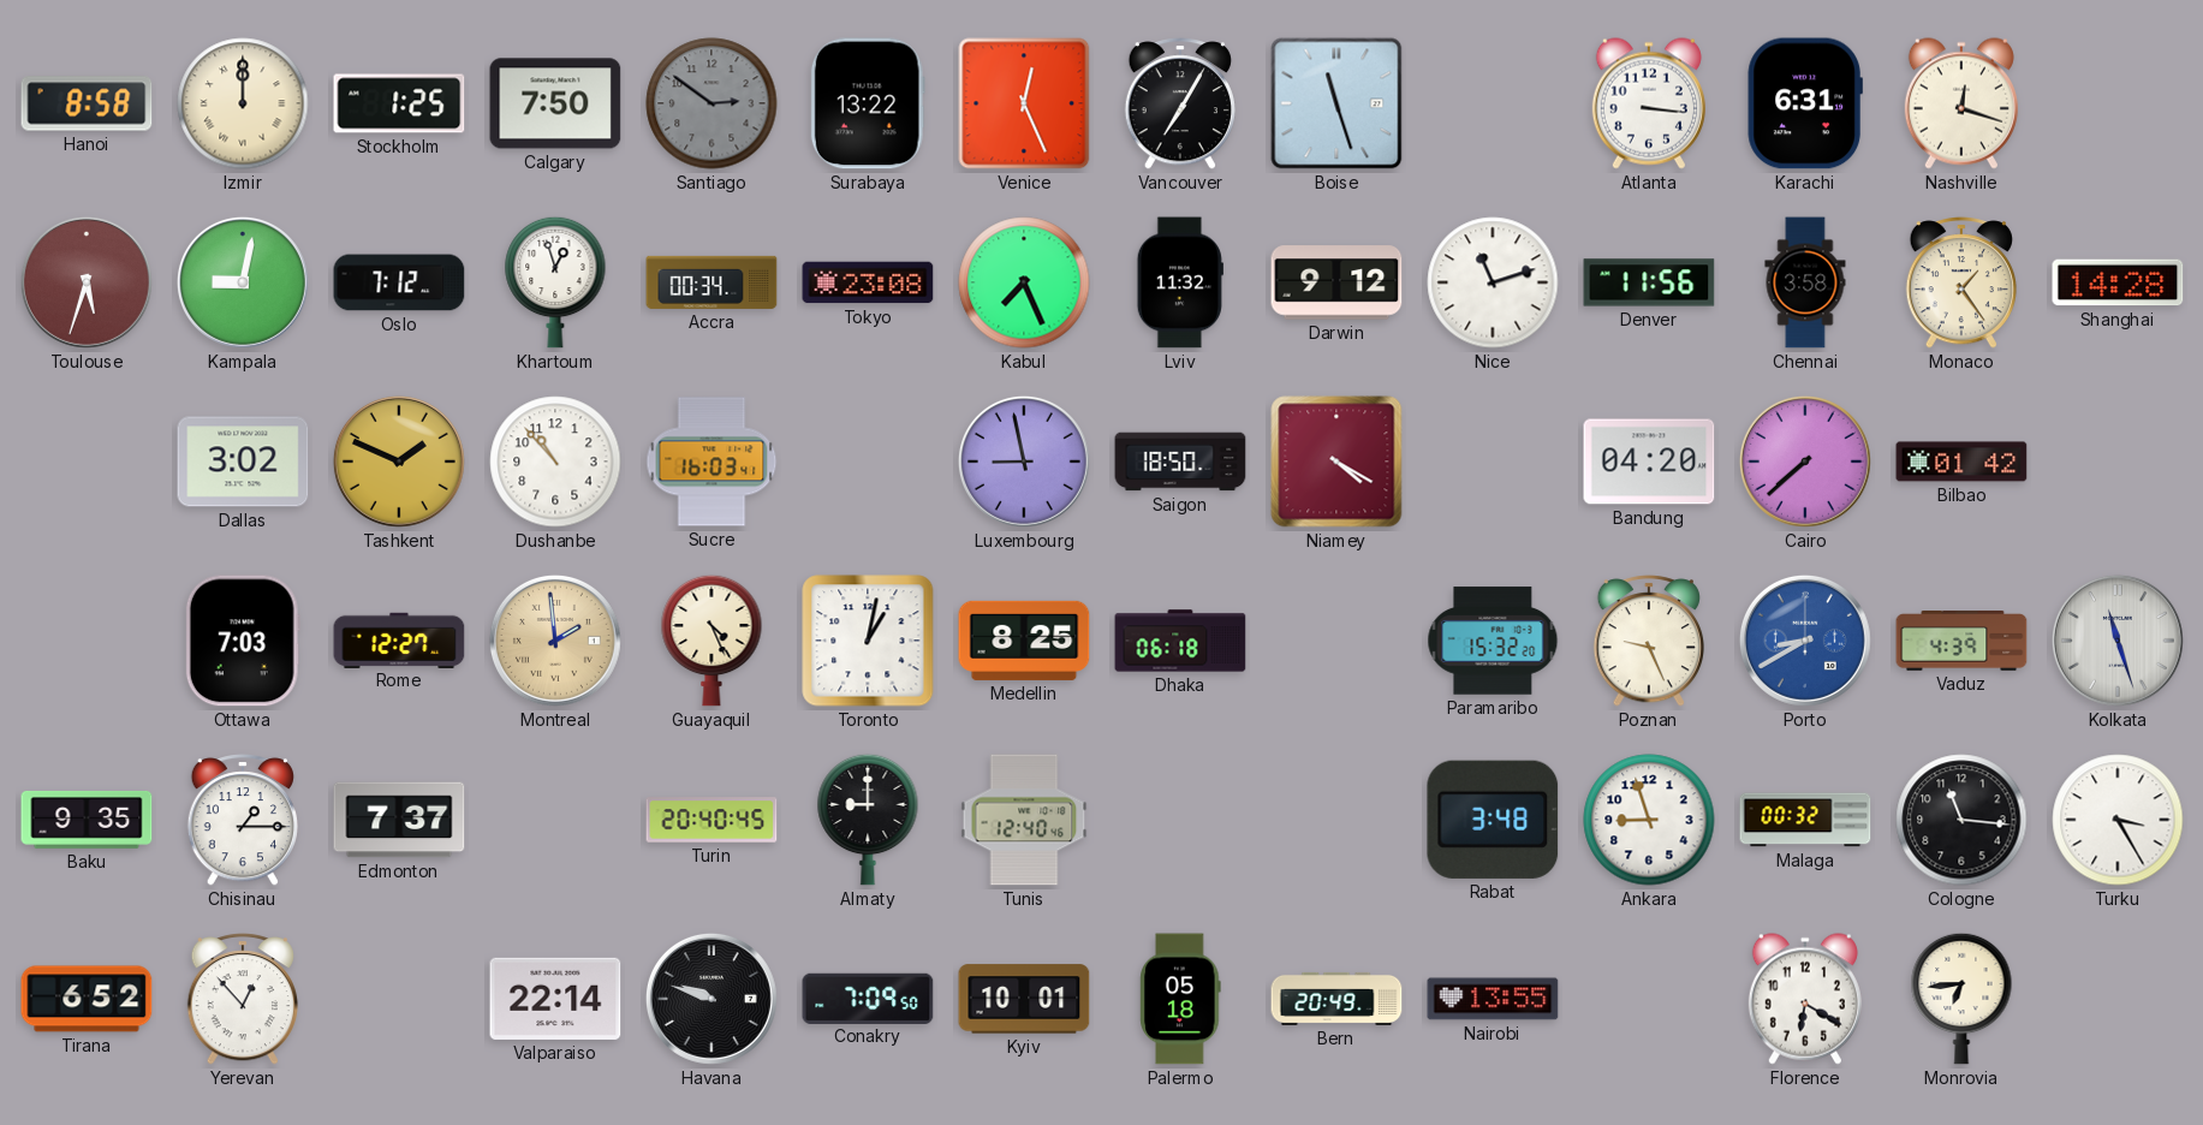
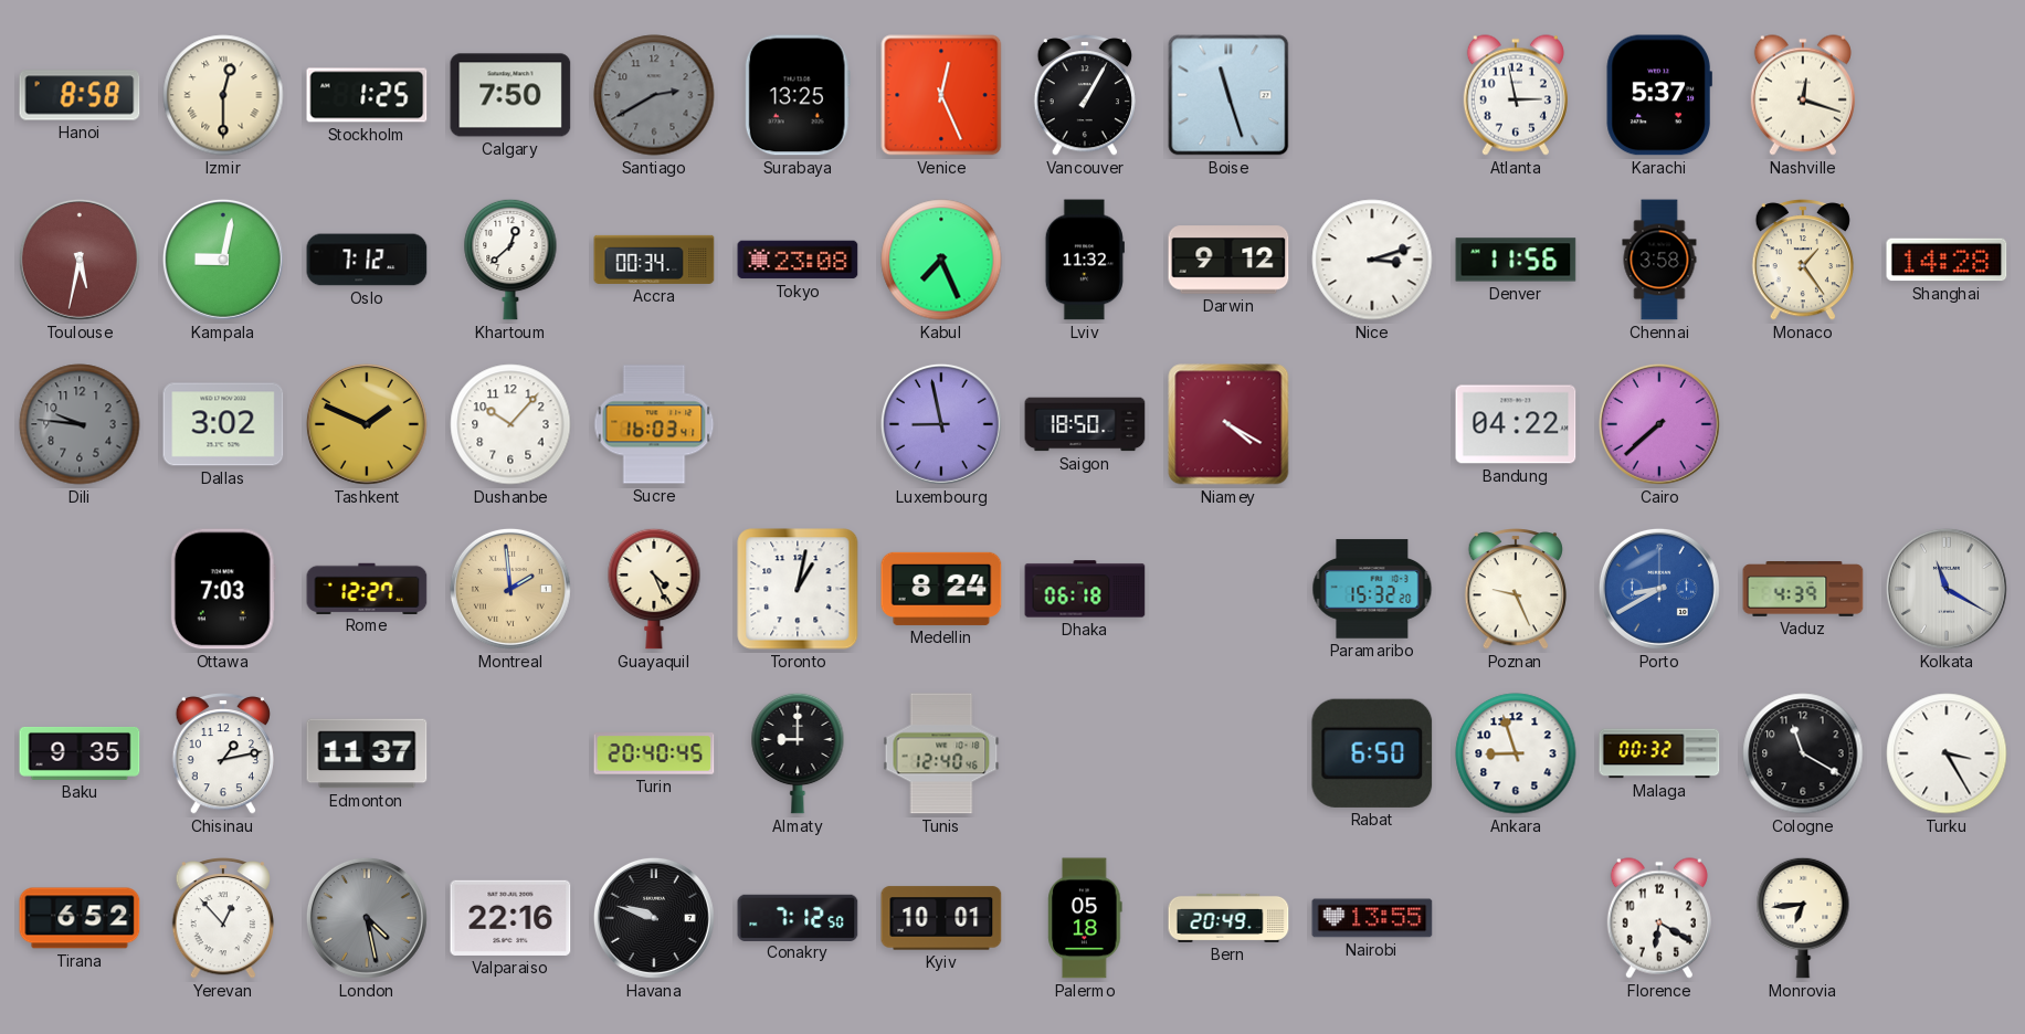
Izmir: 12:00 -> 12:30
Santiago: 2:51 -> 2:40
Surabaya: 13:22 -> 13:25
Vancouver: 7:05 -> 1:05
Atlanta: 3:16 -> 2:58
Karachi: 6:31 -> 5:37
Toulouse: 5:33 -> 5:32
Khartoum: 12:57 -> 12:38
Nice: 11:12 -> 3:12
Dili: none -> 9:46
Dushanbe: 10:53 -> 10:07
Bandung: 04:20 -> 04:22
Bilbao: 01:42 -> none
Medellin: 8:25 -> 8:24
Kolkata: 11:27 -> 11:20
Chisinau: 1:15 -> 1:13
Edmonton: 7:37 -> 11:37
Rabat: 3:48 -> 6:50
Cologne: 11:16 -> 11:20
London: none -> 4:28
Valparaiso: 22:14 -> 22:16
Conakry: 7:09 -> 7:12
